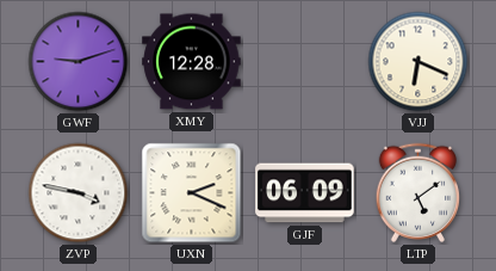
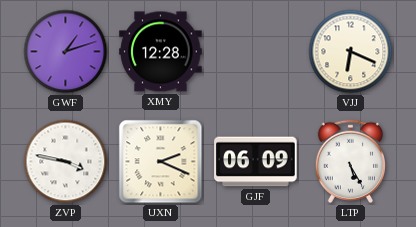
GWF: 9:12 -> 1:12
LTP: 5:09 -> 5:25
